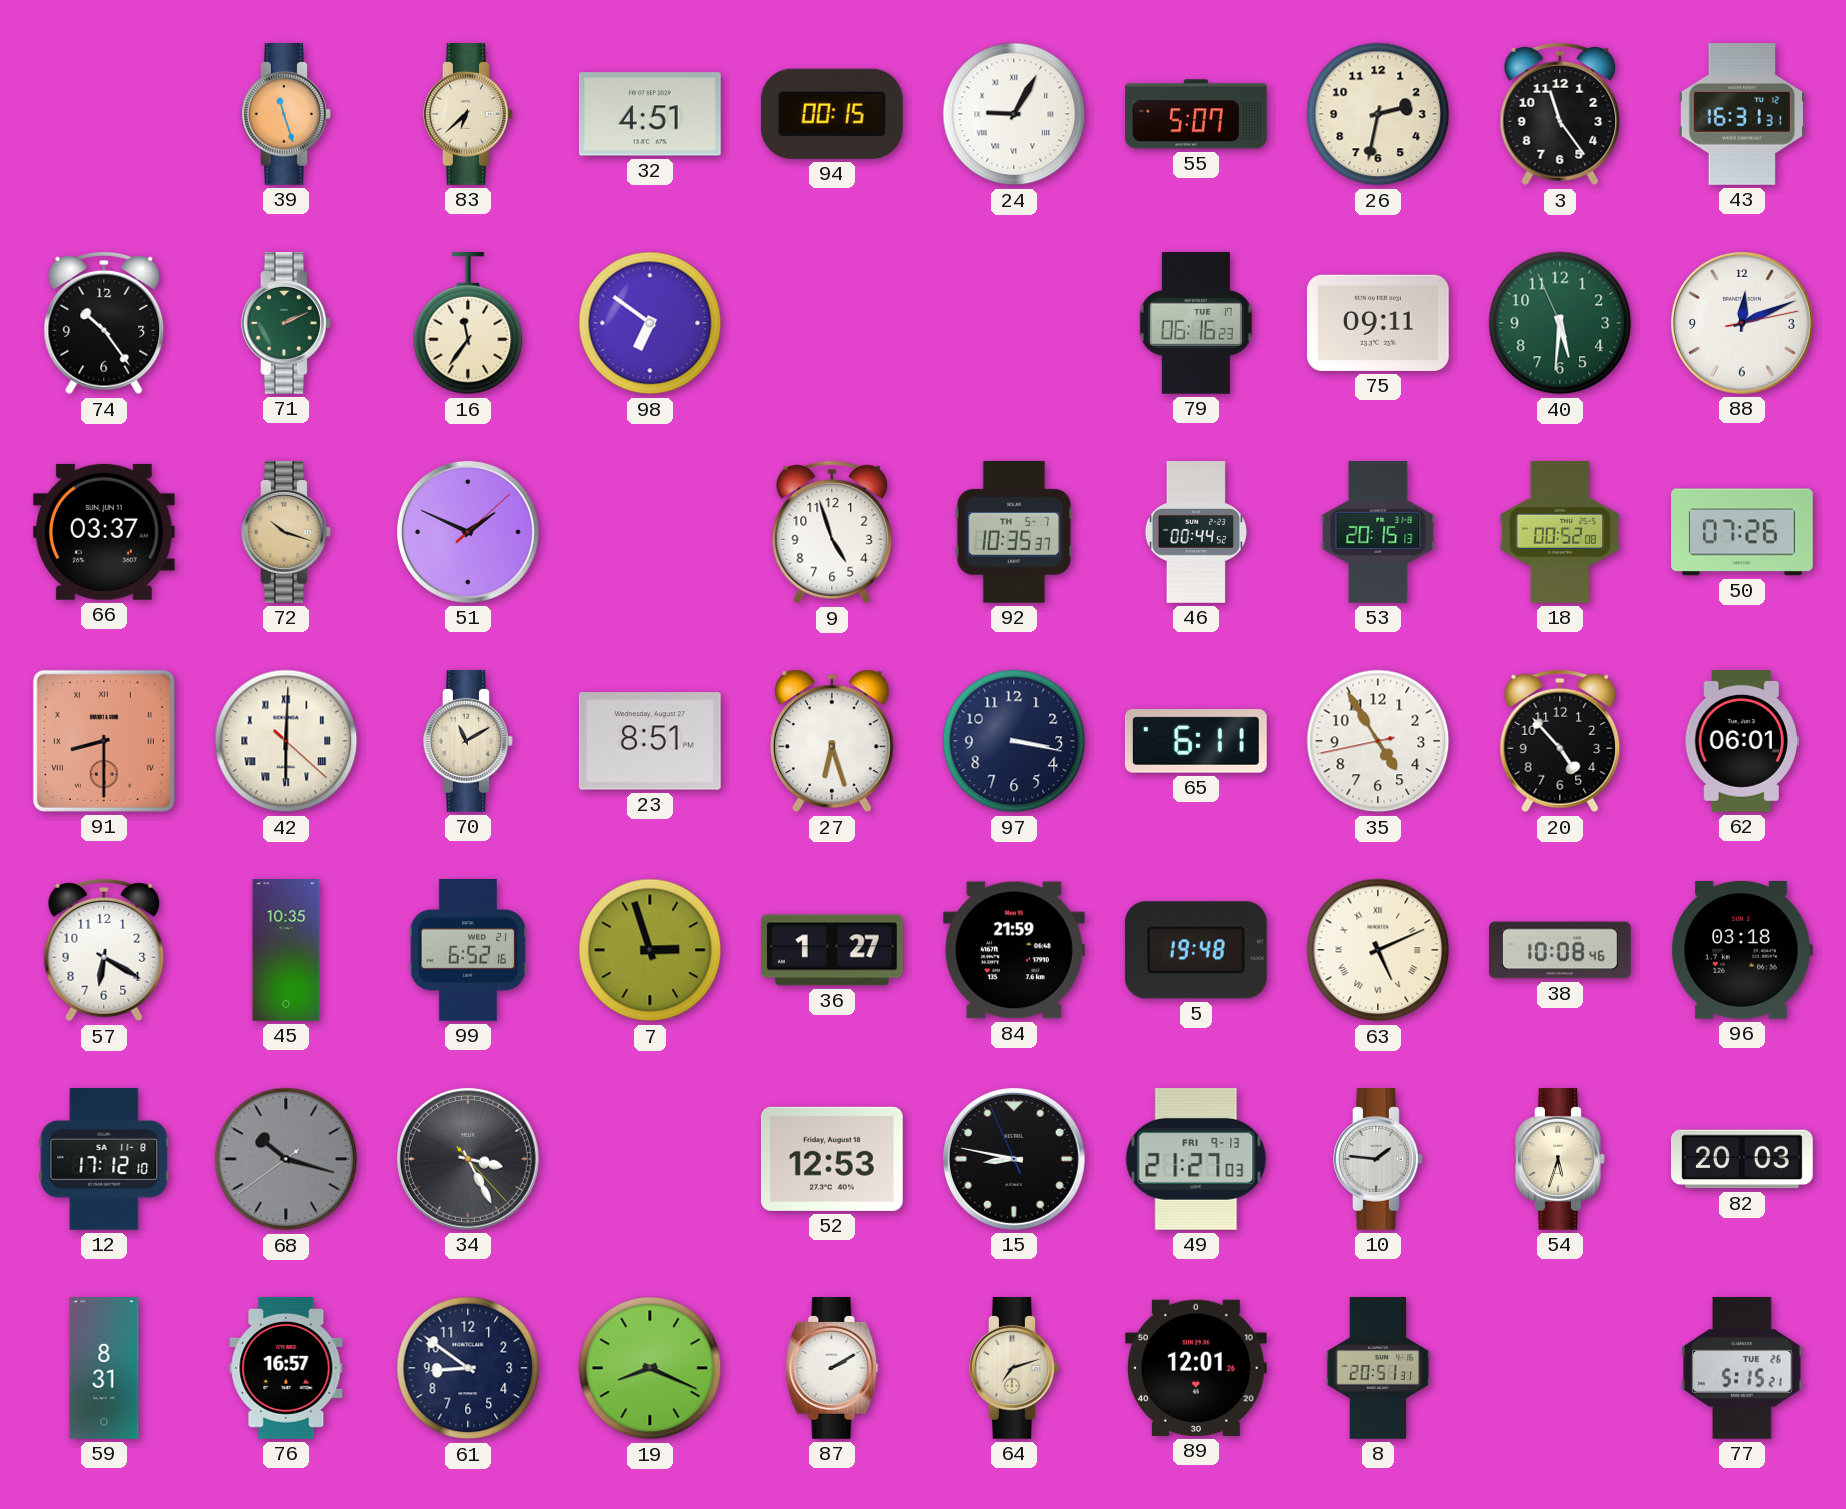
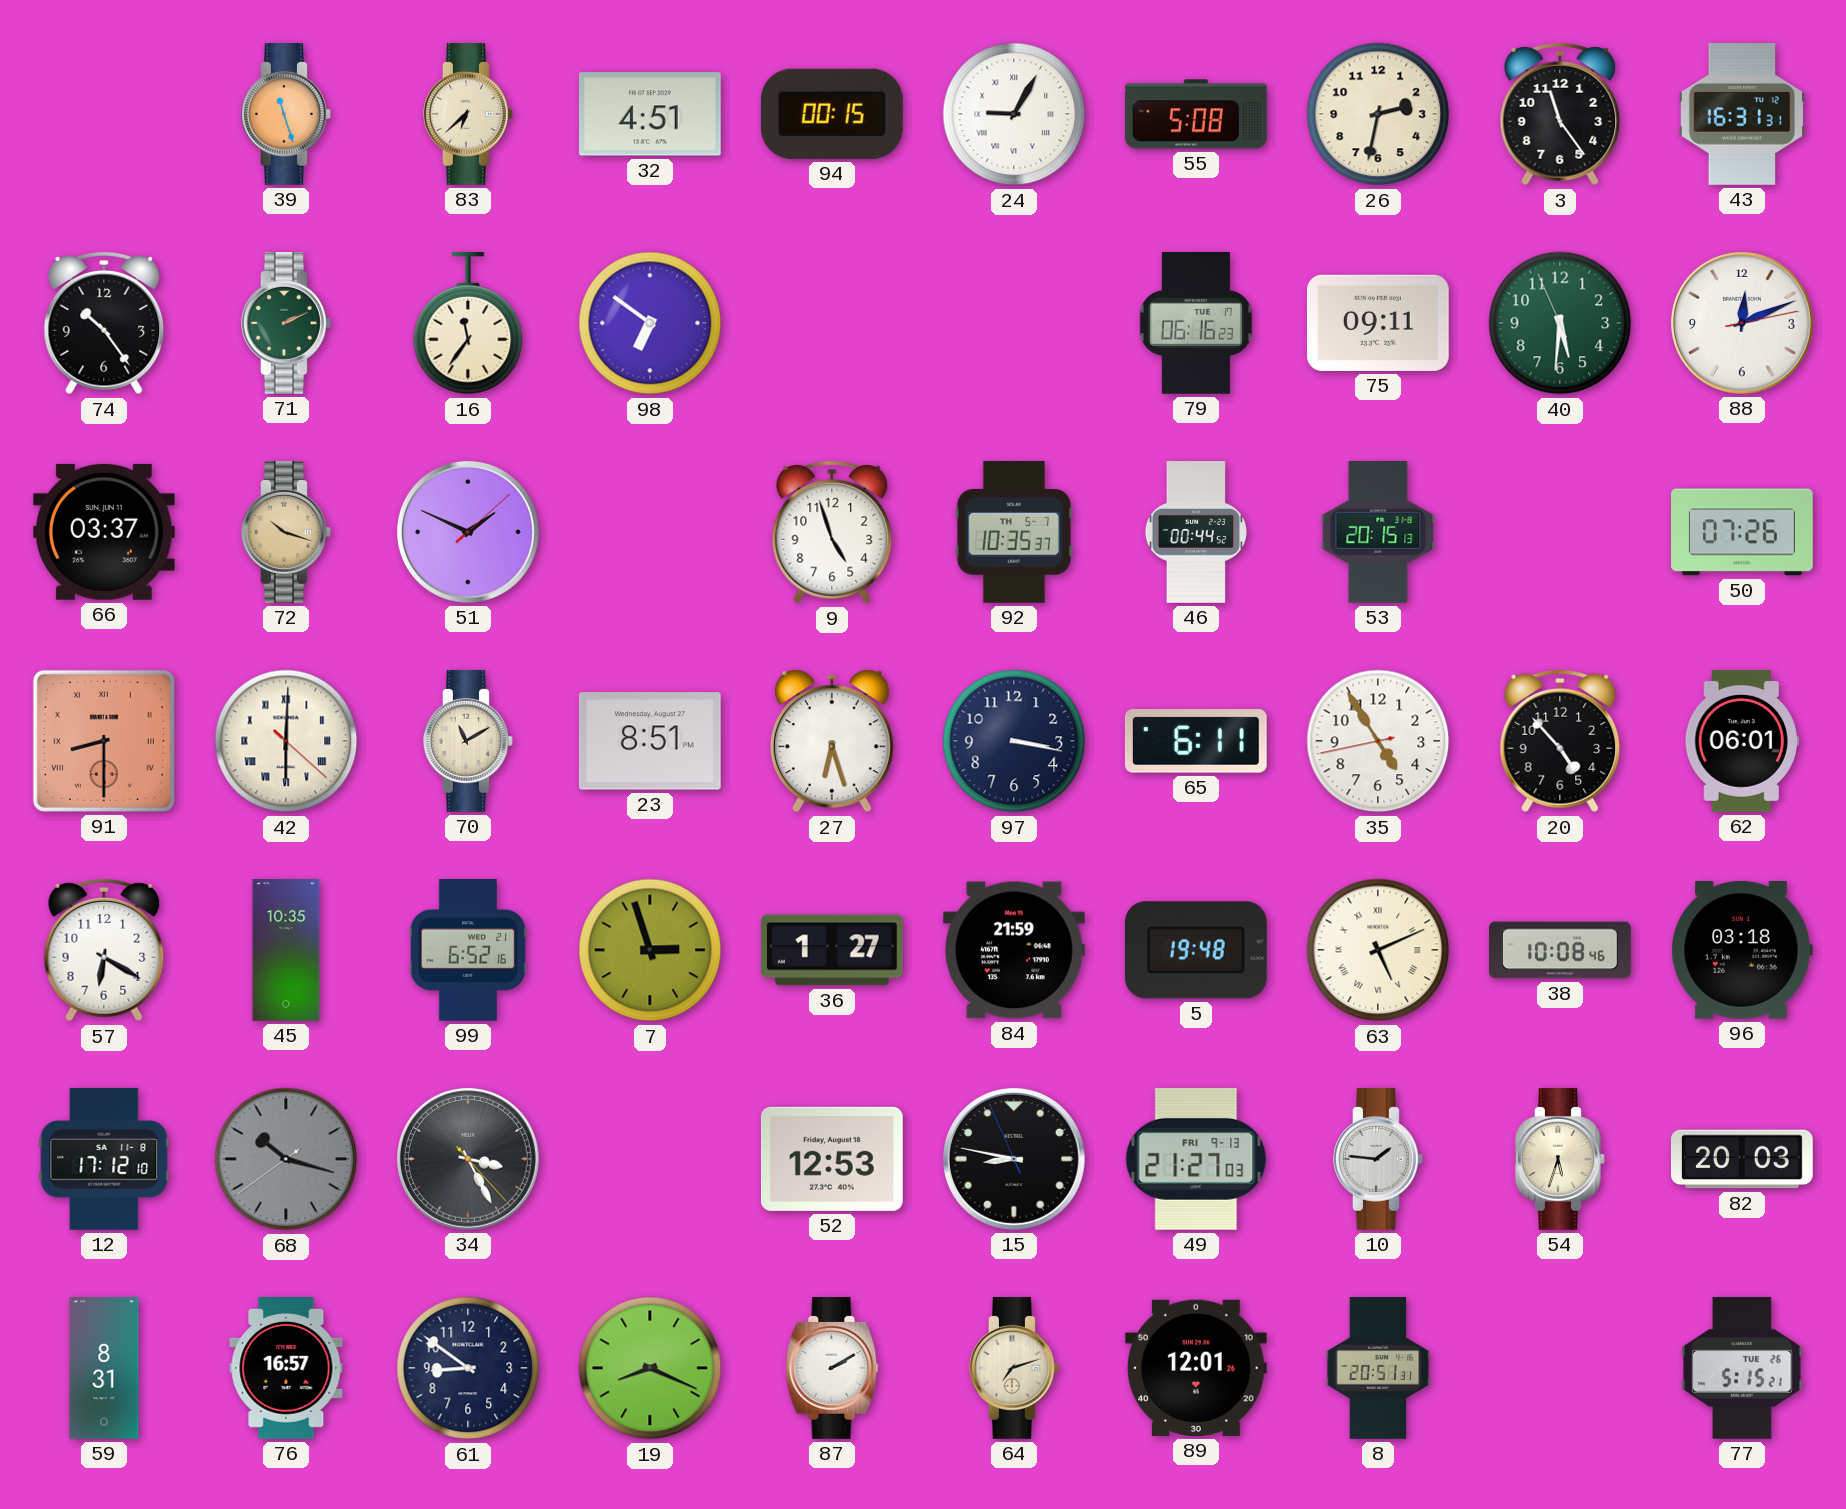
55: 5:07 -> 5:08
18: 00:52 -> none
